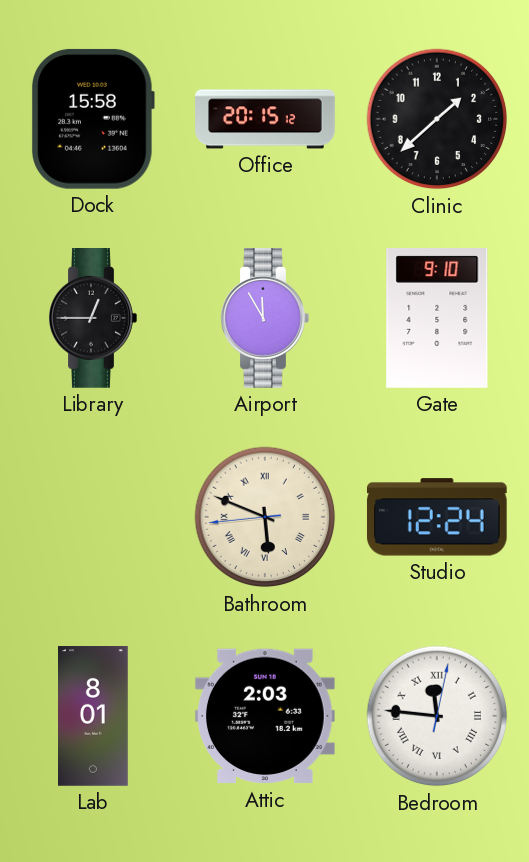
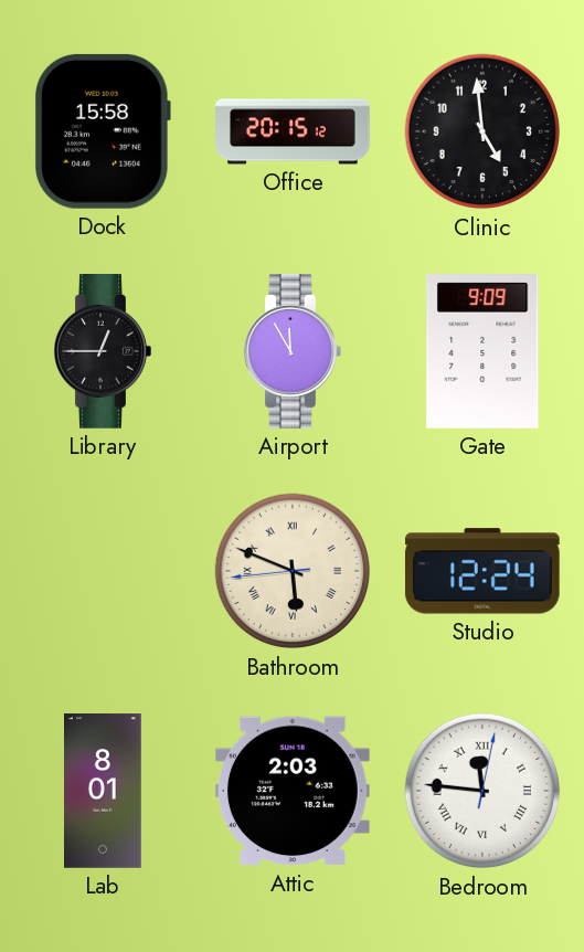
Clinic: 1:38 -> 4:59
Gate: 9:10 -> 9:09
